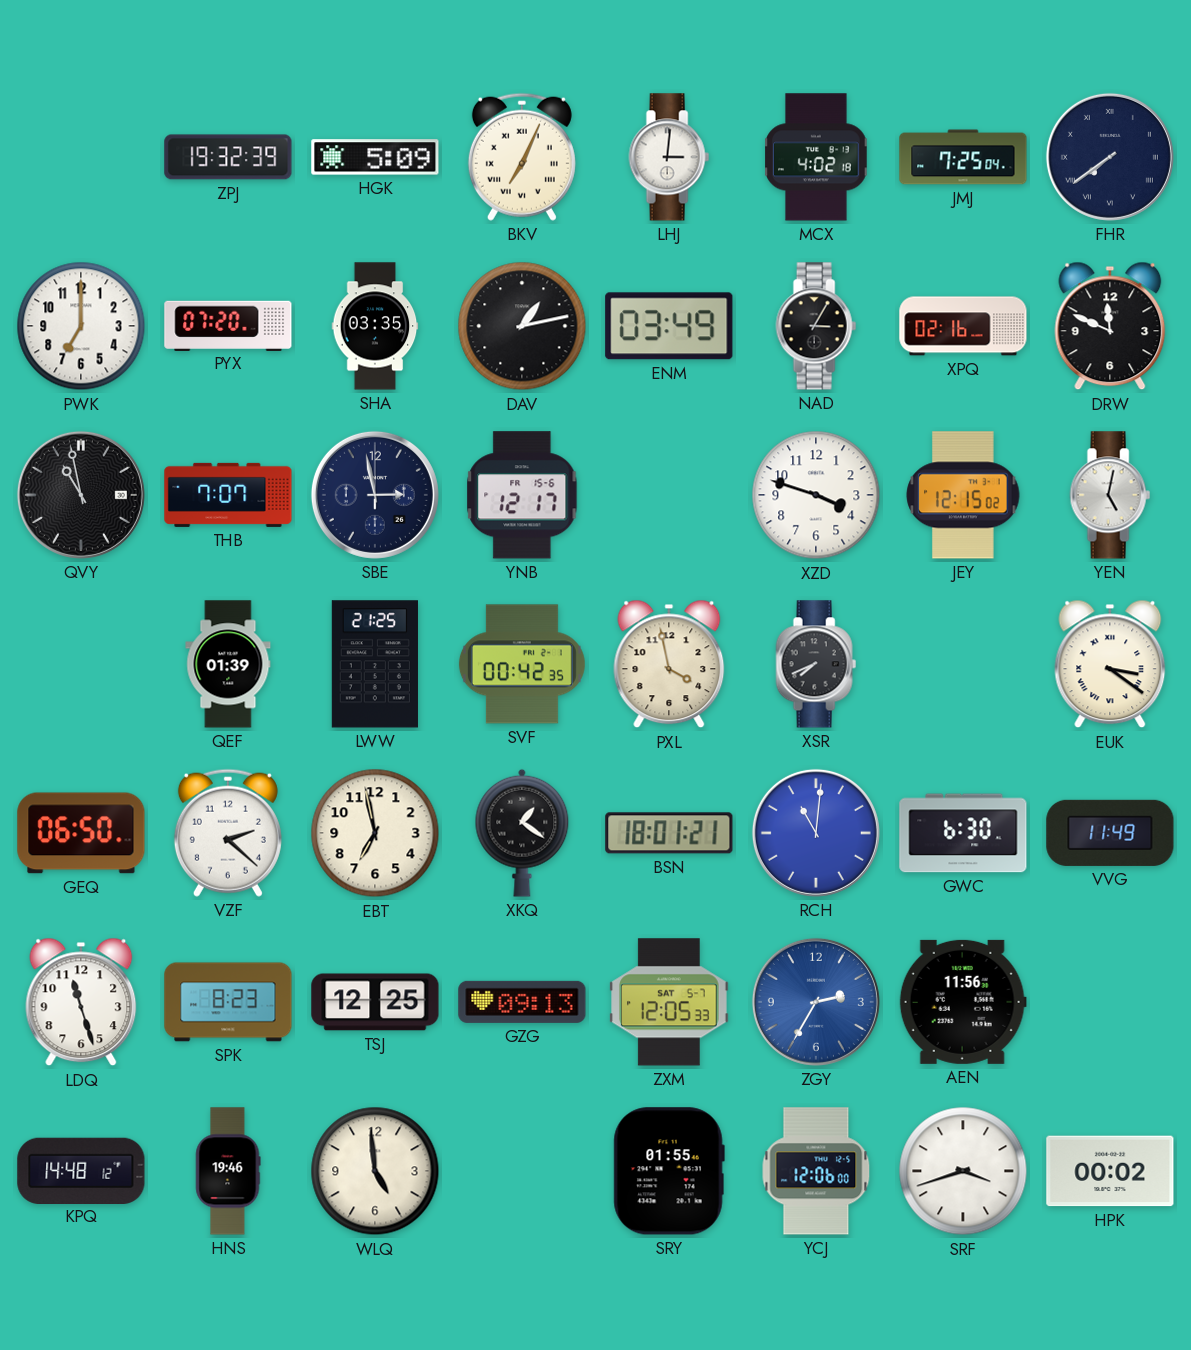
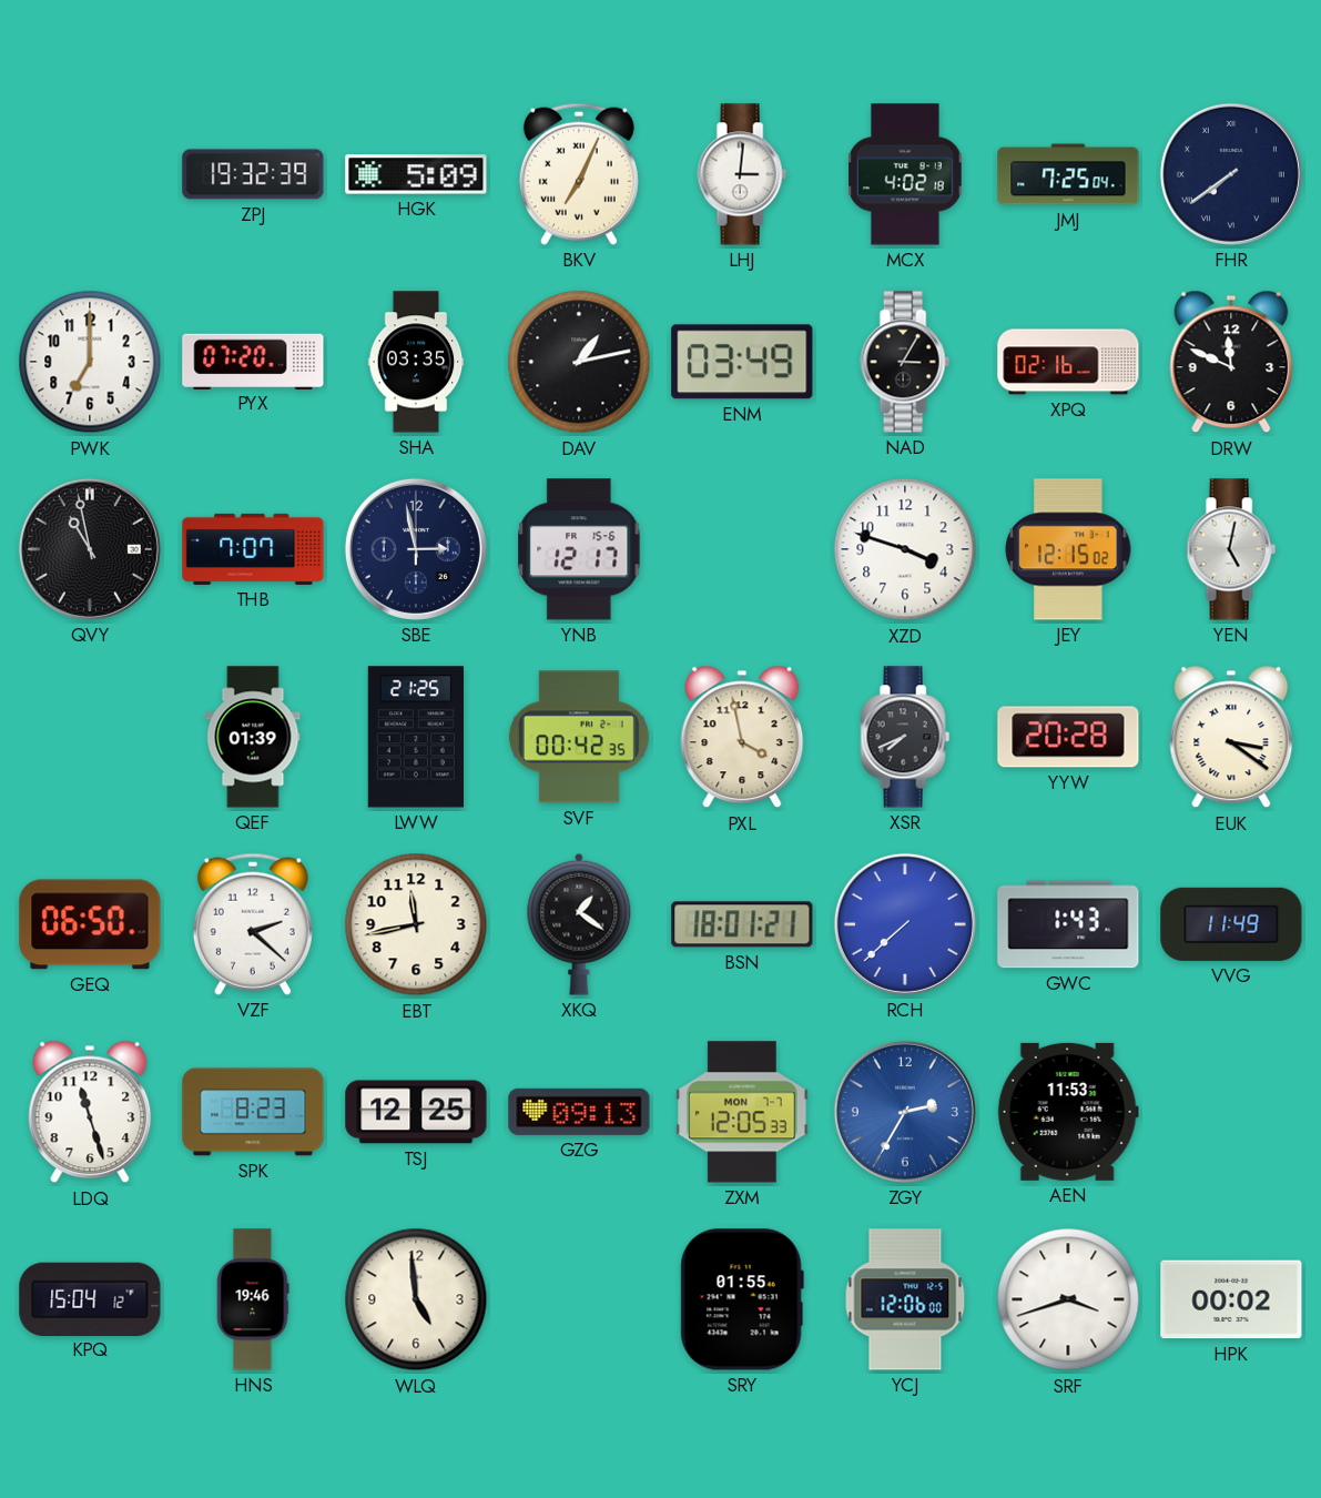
YYW: none -> 20:28
EBT: 6:58 -> 11:43
RCH: 11:01 -> 7:38
GWC: 6:30 -> 1:43
ZXM date: SAT 5-7 -> MON 7-7
AEN: 11:56 -> 11:53
KPQ: 14:48 -> 15:04
